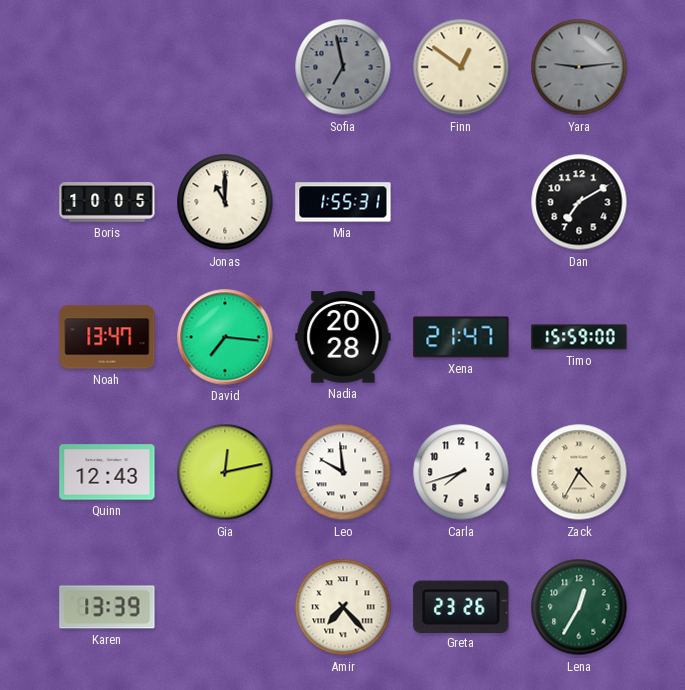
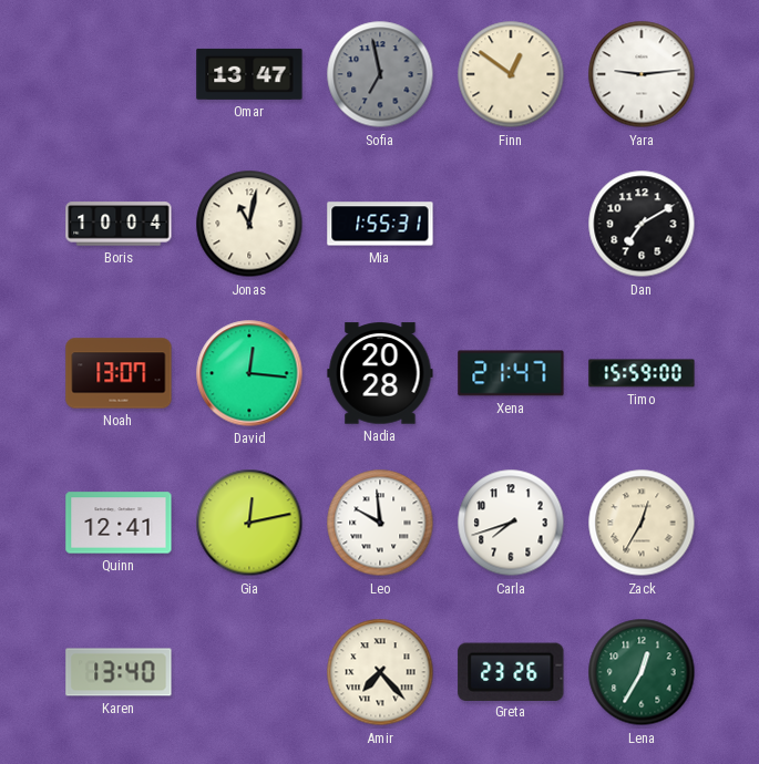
Omar: none -> 13:47
Yara dial: grey -> white
Boris: 10:05 -> 10:04
Jonas: 11:00 -> 11:02
Noah: 13:47 -> 13:07
David: 7:16 -> 12:16
Quinn: 12:43 -> 12:41
Zack: 4:35 -> 12:35
Karen: 13:39 -> 13:40
